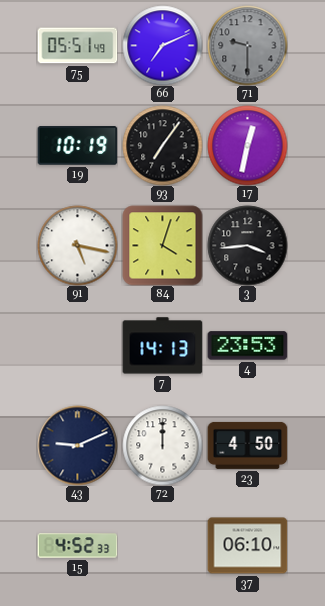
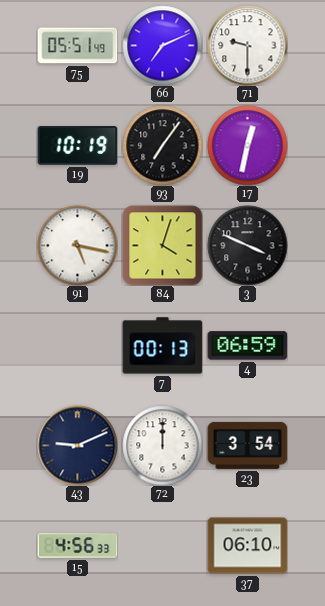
71 dial: grey -> white
3: 3:44 -> 3:49
7: 14:13 -> 00:13
4: 23:53 -> 06:59
23: 4:50 -> 3:54
15: 4:52 -> 4:56
